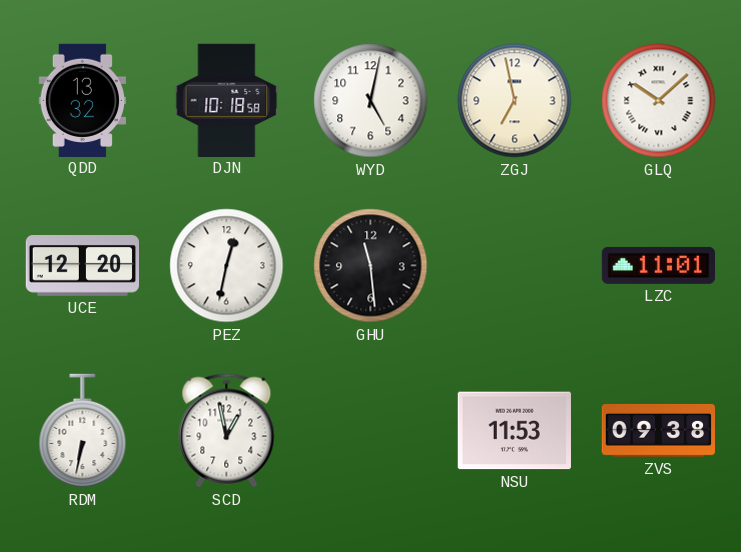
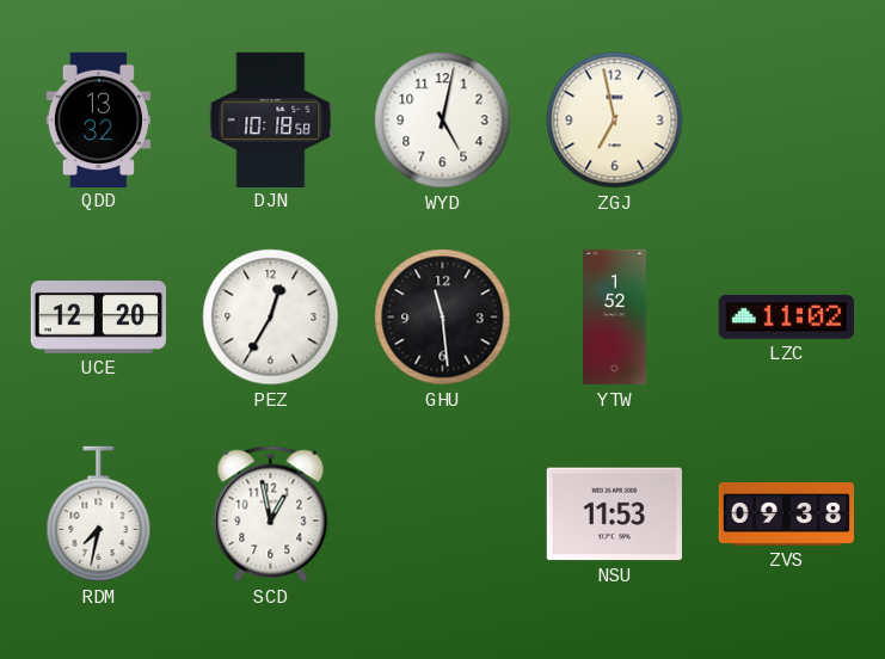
GLQ: 10:08 -> none
PEZ: 12:32 -> 12:35
YTW: none -> 1:52
LZC: 11:01 -> 11:02
RDM: 6:32 -> 7:32
